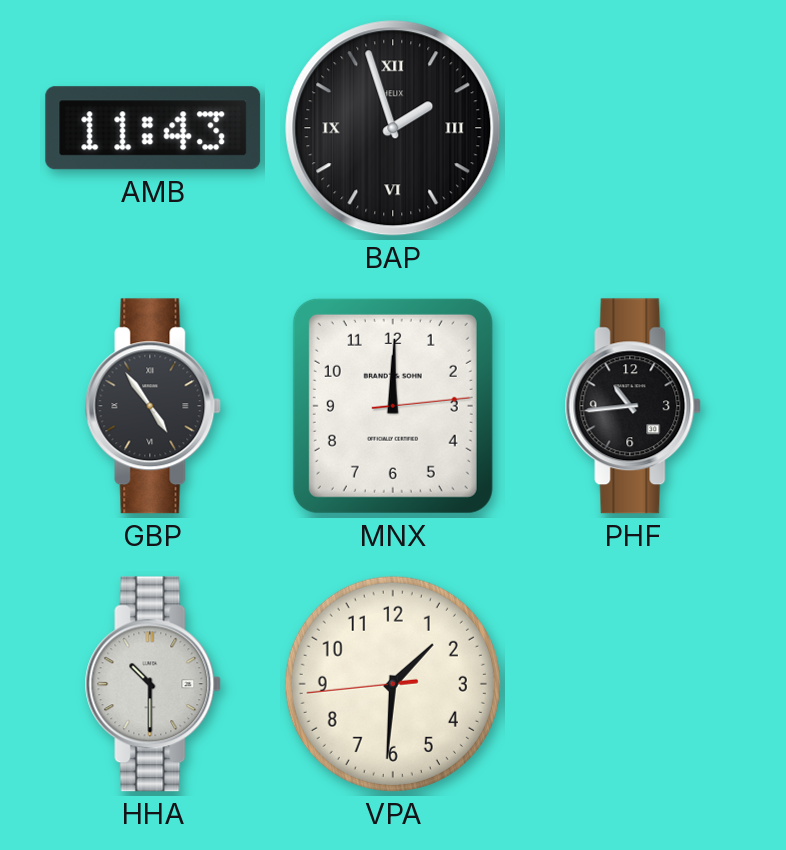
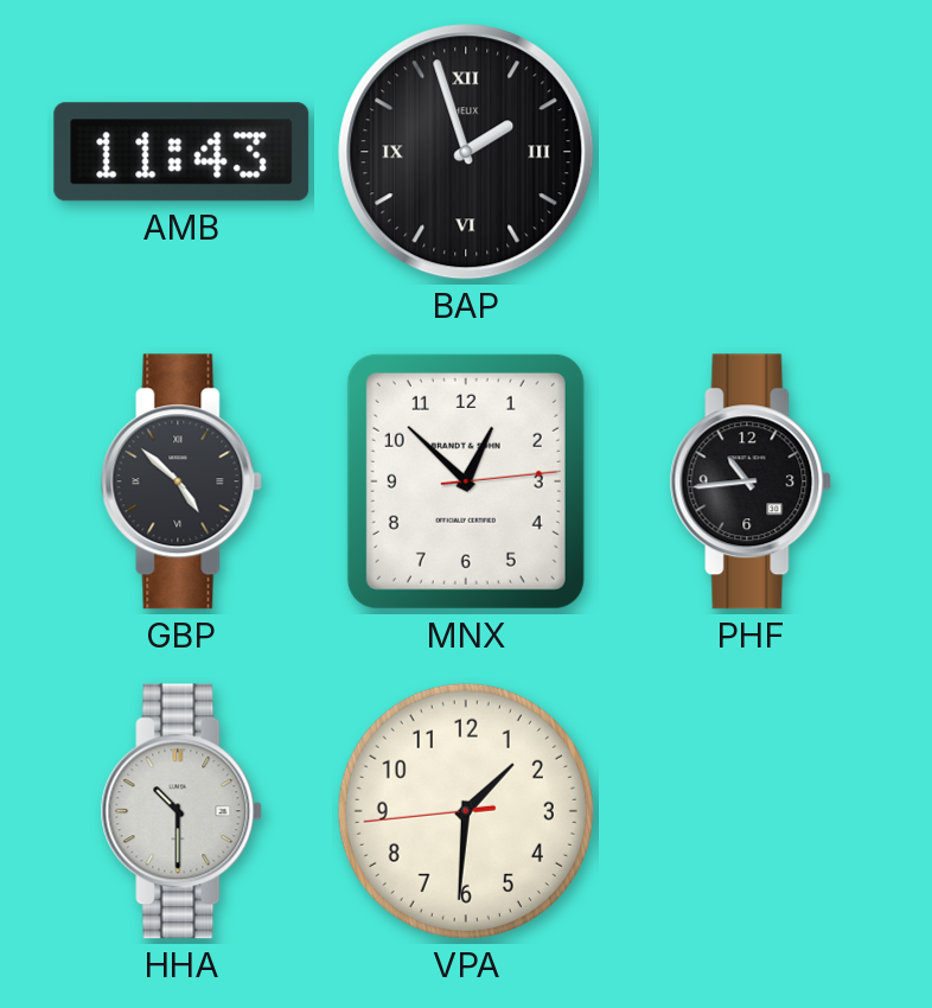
GBP: 4:54 -> 4:52
MNX: 12:00 -> 12:52
